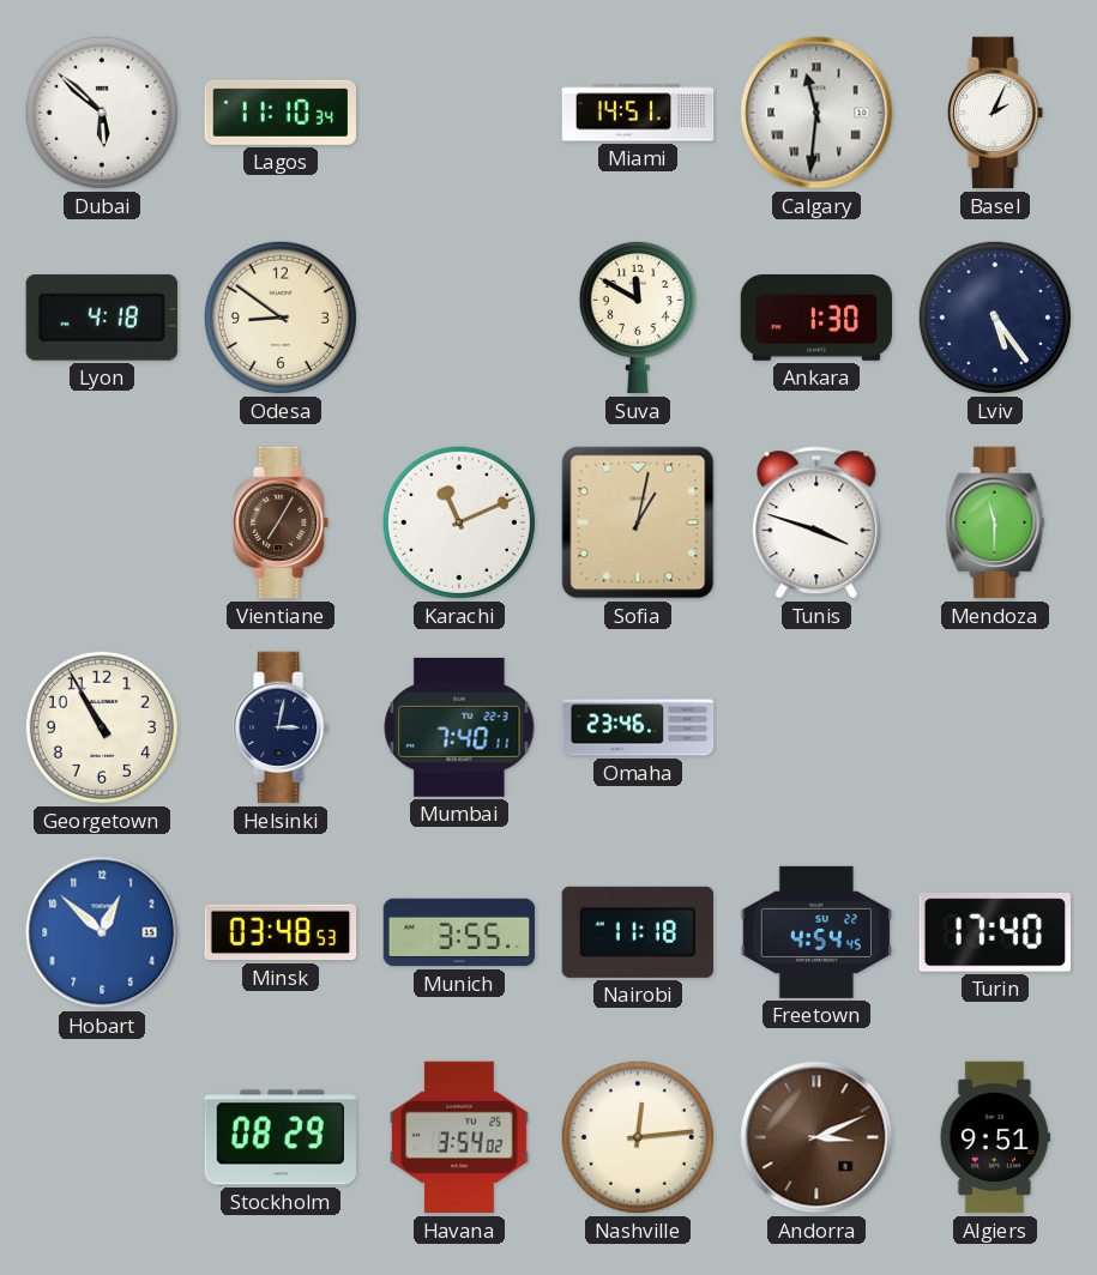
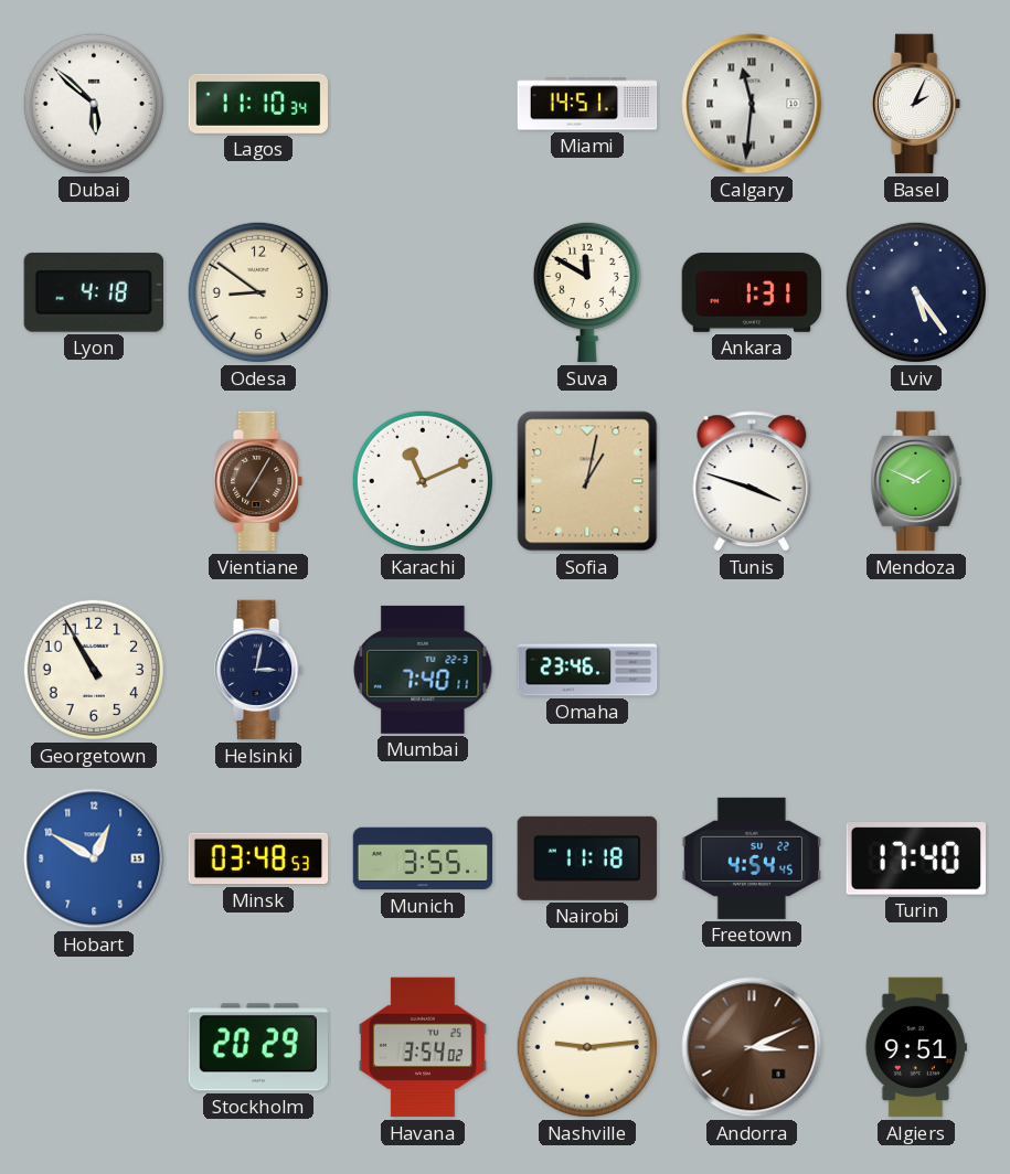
Ankara: 1:30 -> 1:31
Mendoza: 11:30 -> 1:49
Hobart: 12:52 -> 12:50
Stockholm: 08:29 -> 20:29
Nashville: 12:14 -> 9:14
